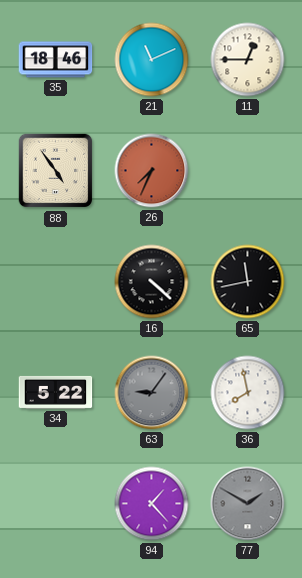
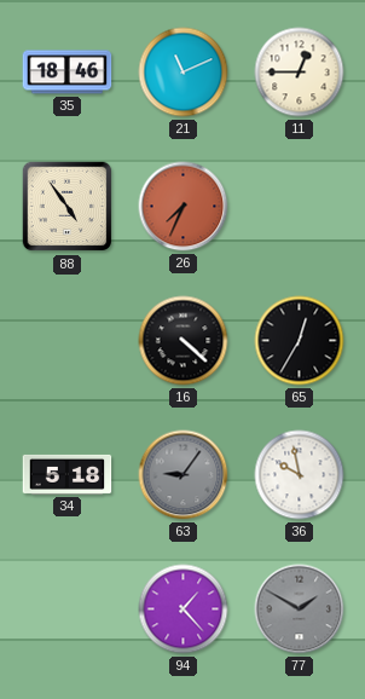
65: 11:43 -> 12:35
34: 5:22 -> 5:18
36: 7:58 -> 9:58
